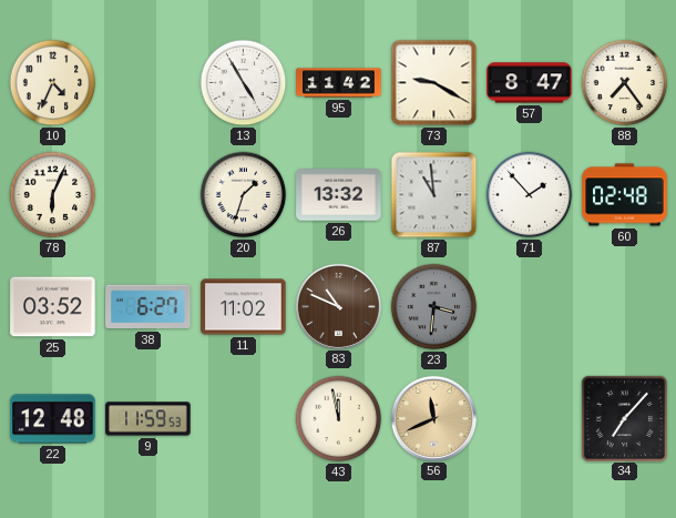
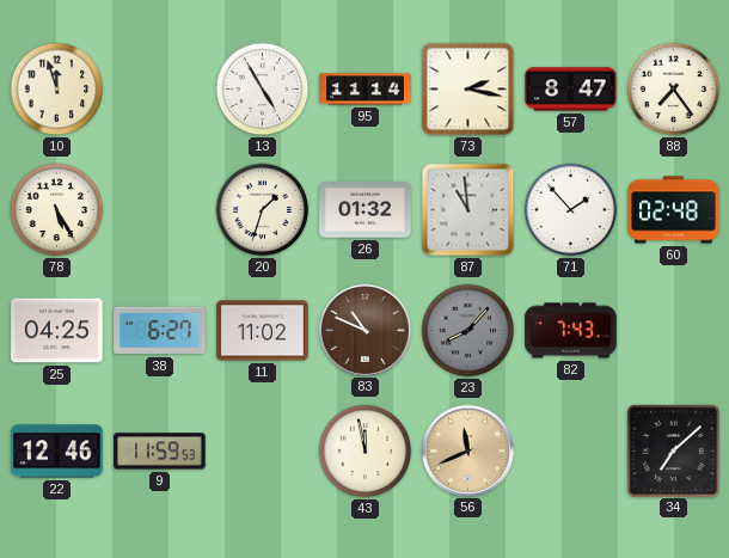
10: 4:34 -> 11:57
95: 11:42 -> 11:14
73: 9:20 -> 2:17
78: 6:04 -> 5:25
26: 13:32 -> 01:32
25: 03:52 -> 04:25
23: 3:31 -> 8:07
82: none -> 7:43
22: 12:48 -> 12:46
34: 7:07 -> 7:08
